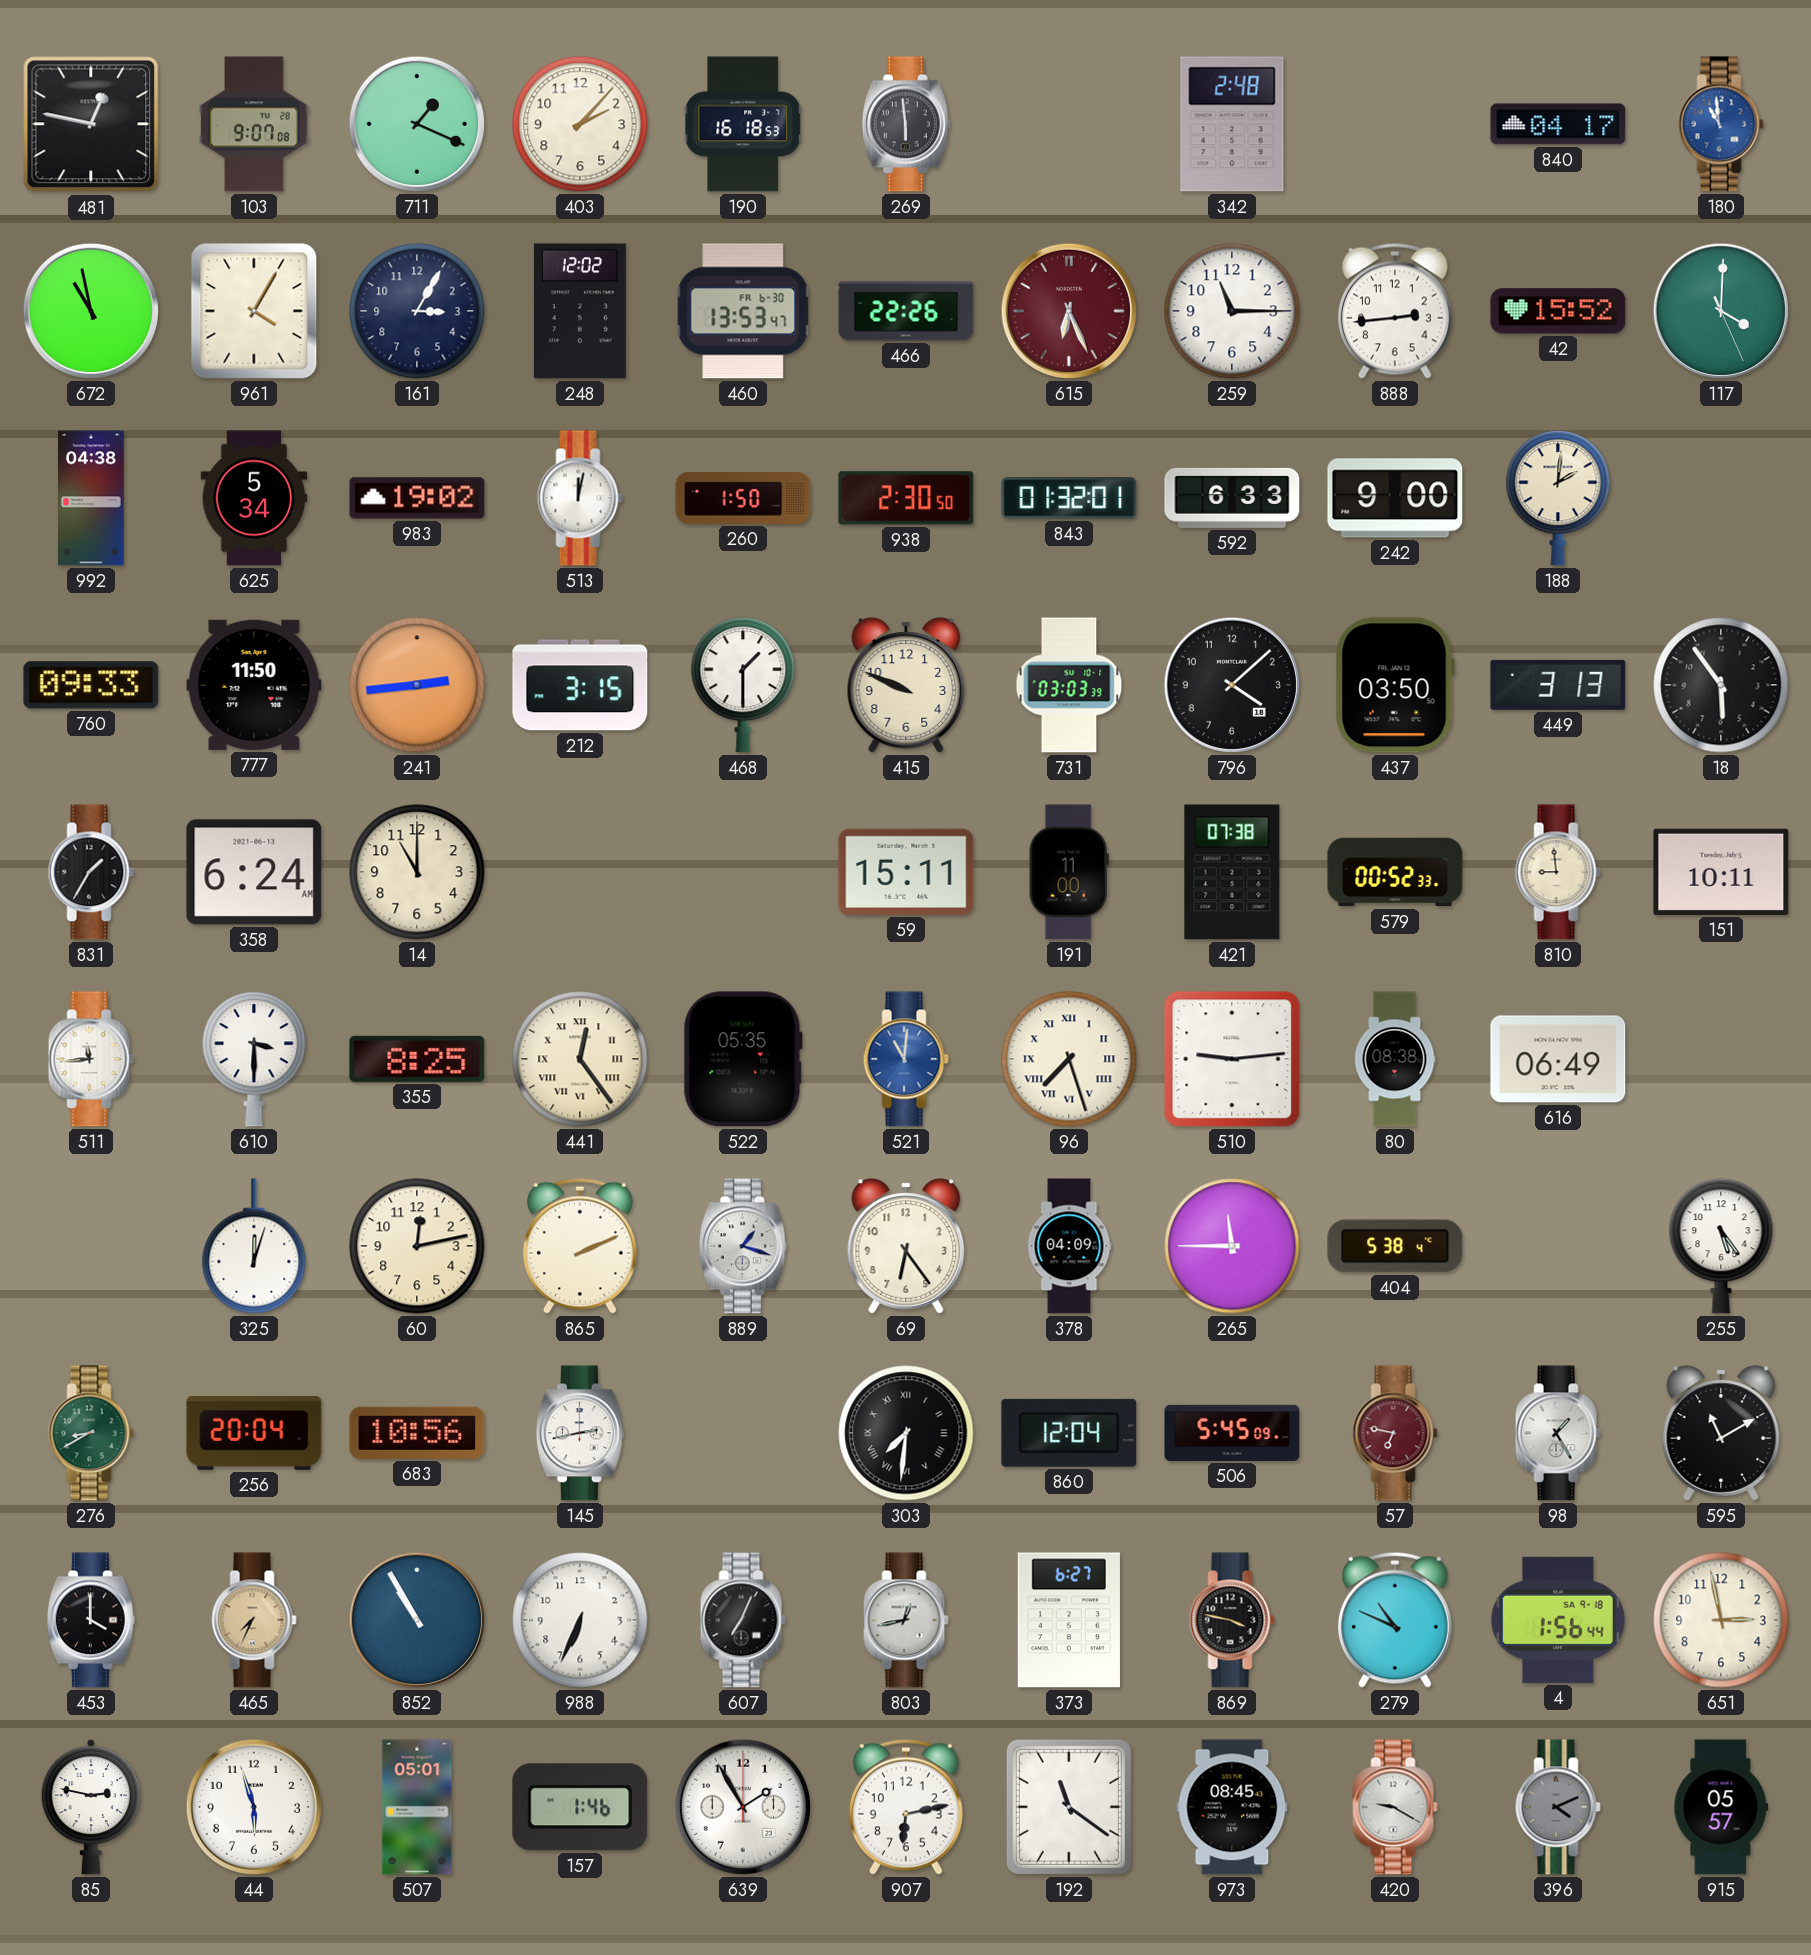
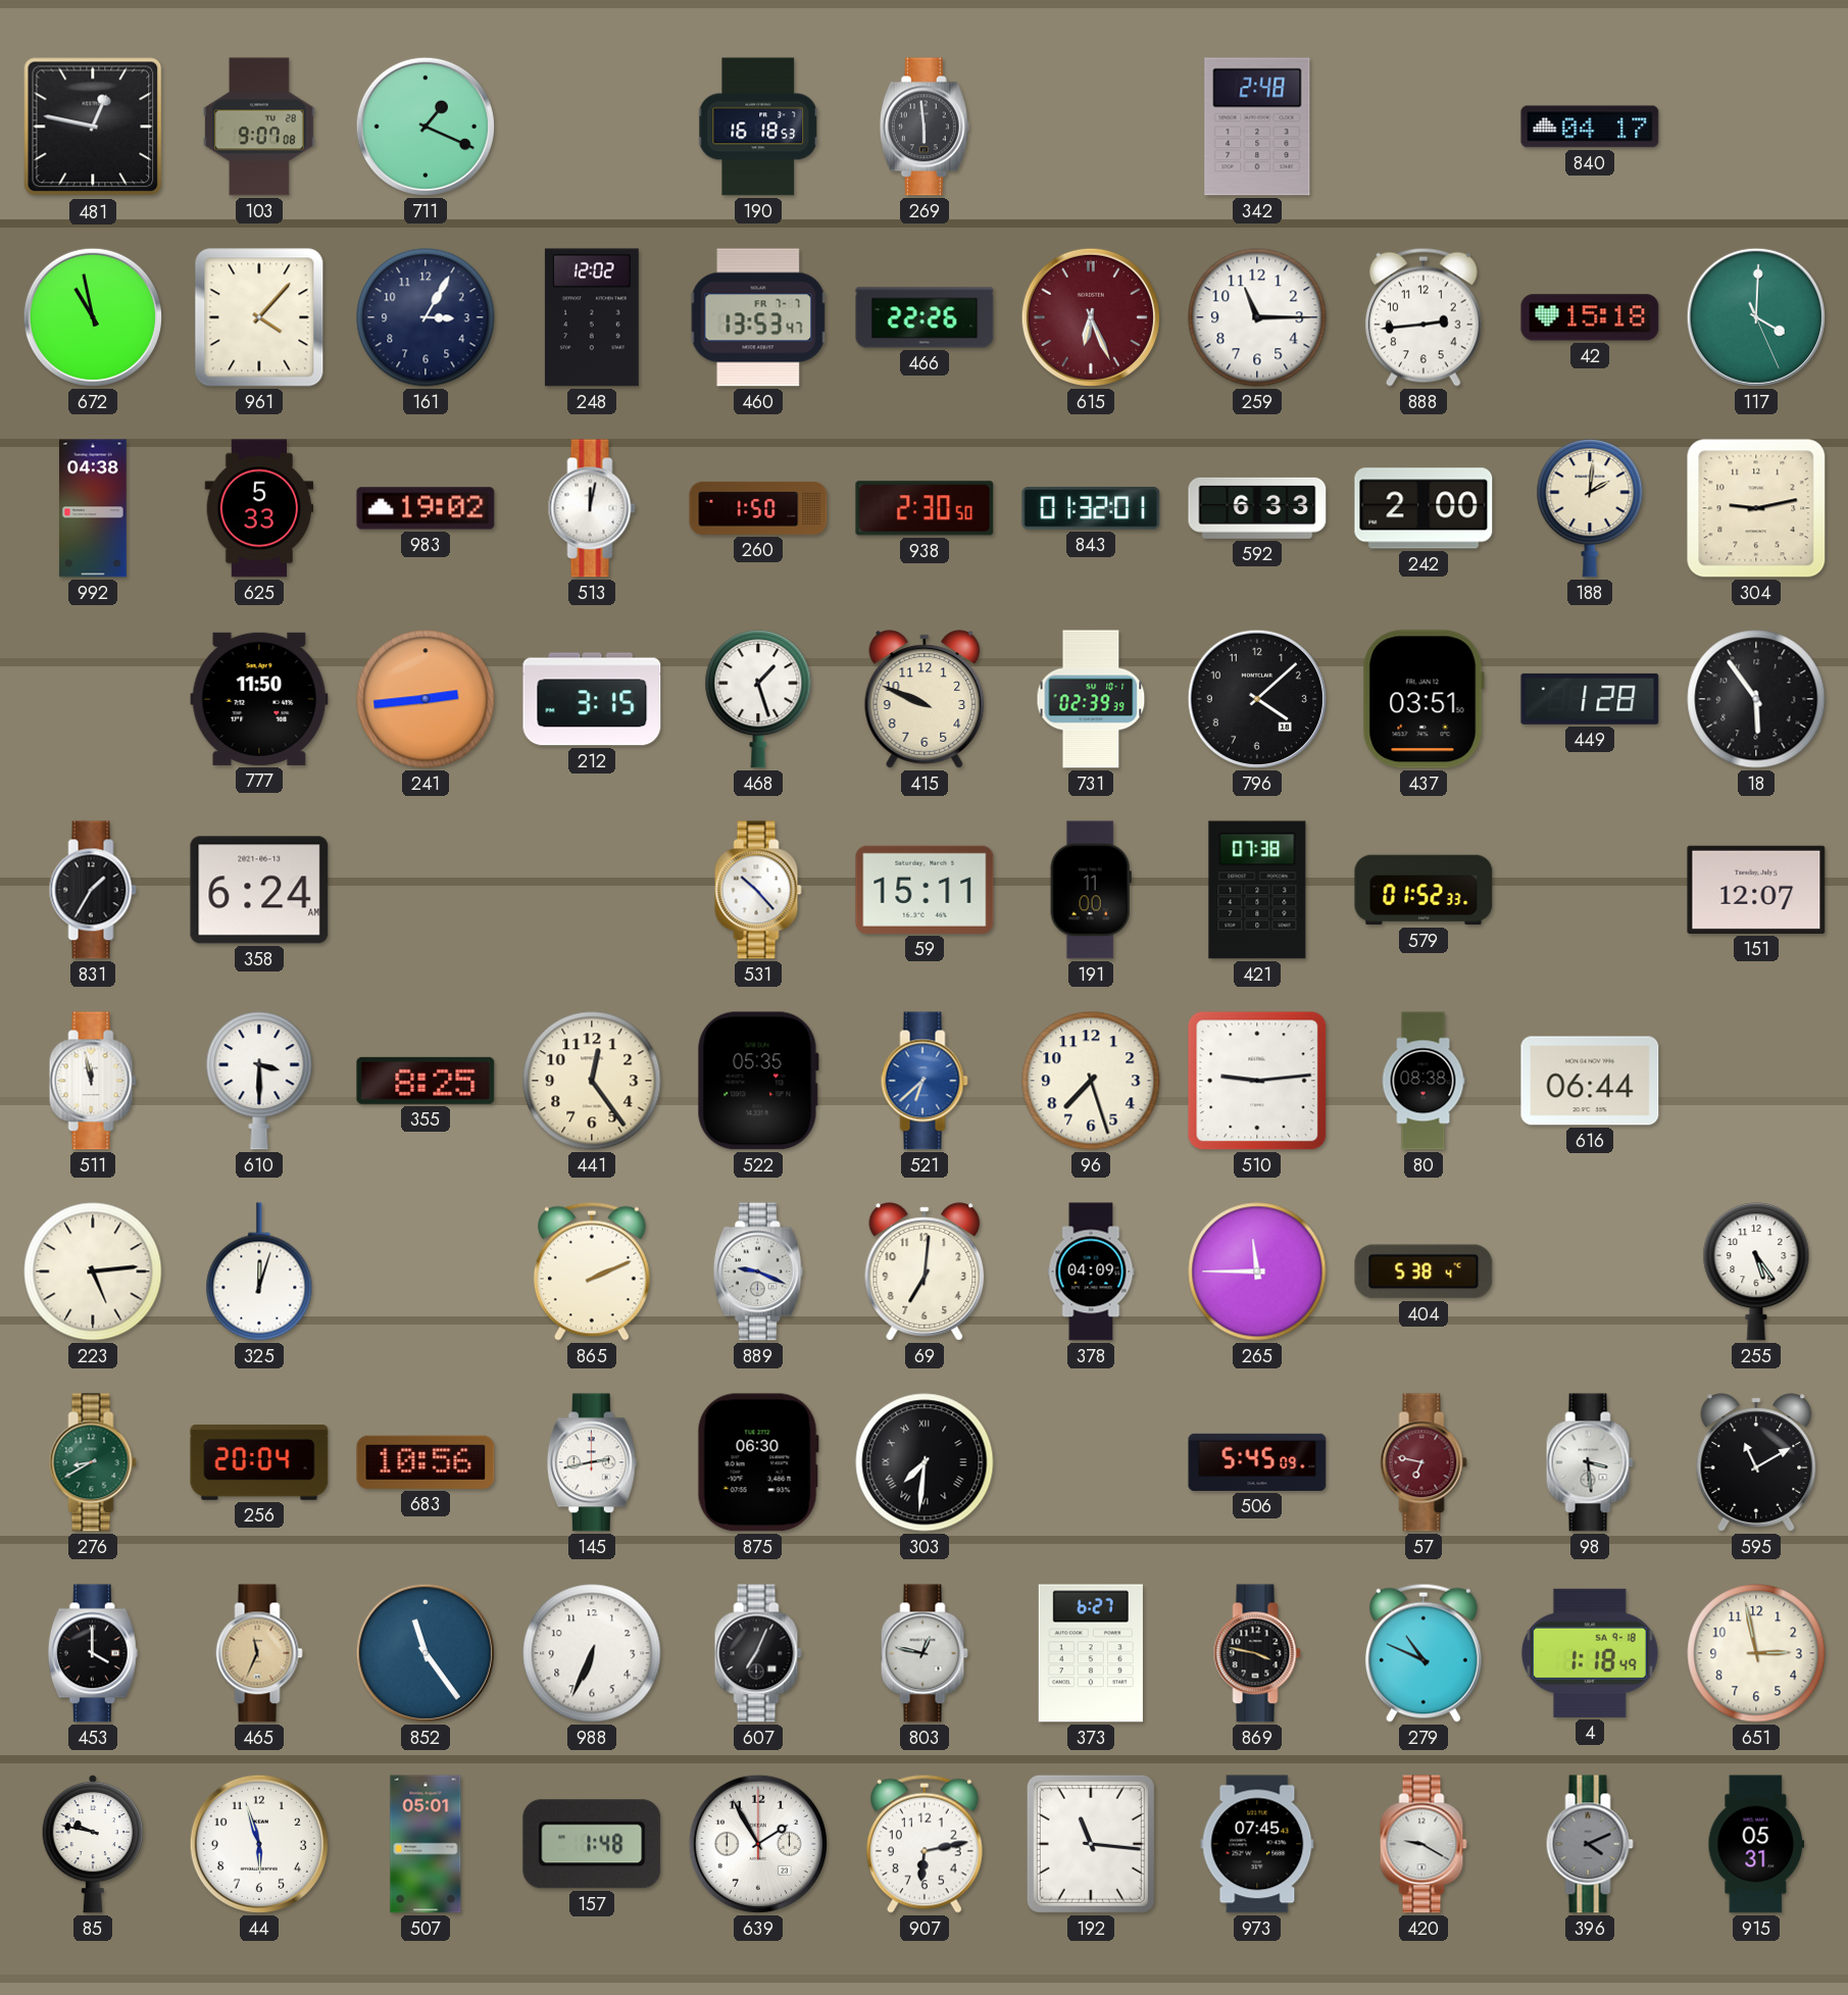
403: 2:07 -> none
180: 10:59 -> none
961: 4:05 -> 4:07
460 date: FR 6-30 -> FR 7-7
42: 15:52 -> 15:18
625: 5:34 -> 5:33
242: 9:00 -> 2:00
304: none -> 9:13
760: 09:33 -> none
468: 1:30 -> 1:27
731: 03:03 -> 02:39
437: 03:50 -> 03:51
449: 3:13 -> 1:28
14: 11:00 -> none
531: none -> 10:23
579: 00:52 -> 01:52
810: 8:59 -> none
151: 10:11 -> 12:07
511: 11:44 -> 11:58
441 numerals: Roman -> Arabic
521: 11:01 -> 6:38
96 numerals: Roman -> Arabic
616: 06:49 -> 06:44
223: none -> 5:14
60: 12:13 -> none
889: 1:18 -> 9:19
69: 6:24 -> 7:01
875: none -> 06:30
860: 12:04 -> none
98: 1:25 -> 3:29
465: 7:34 -> 11:34
852: 10:55 -> 11:24
803: 12:43 -> 12:47
4: 1:56 -> 1:18
85: 2:47 -> 9:47
157: 1:46 -> 1:48
192: 11:21 -> 11:16
973: 08:45 -> 07:45
915: 05:57 -> 05:31
